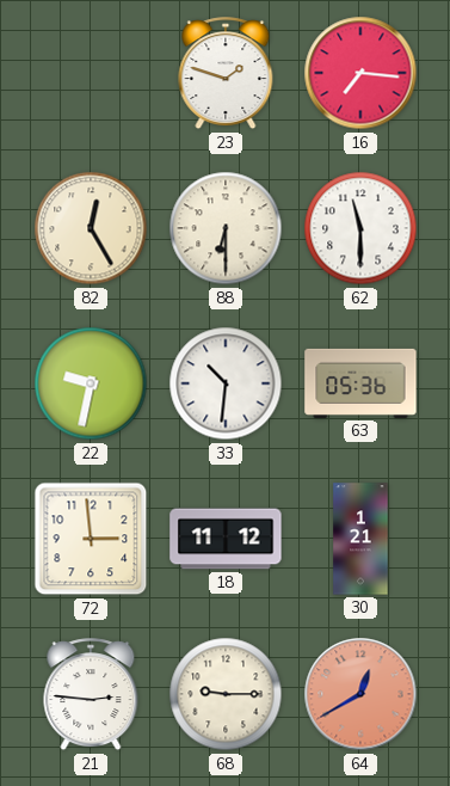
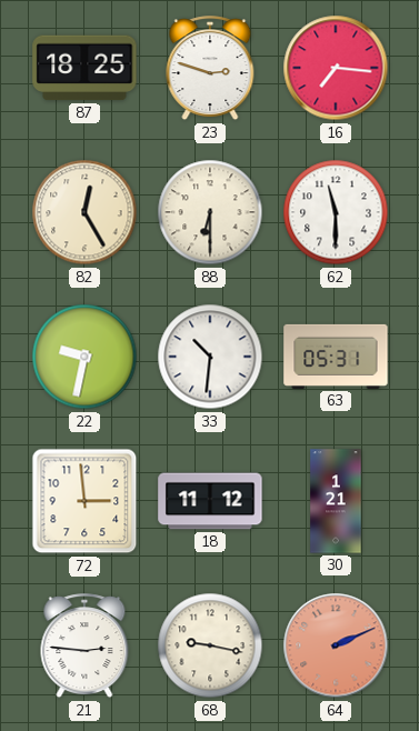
87: none -> 18:25
23: 1:48 -> 2:48
63: 05:36 -> 05:31
68: 9:15 -> 9:17
64: 12:40 -> 2:11
